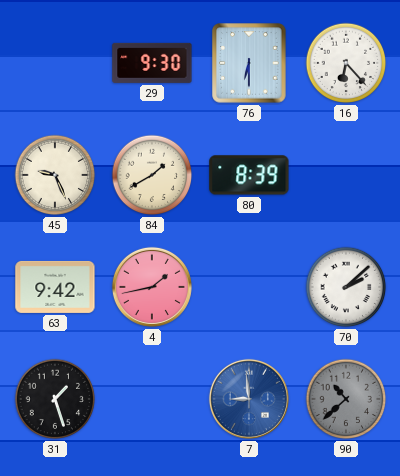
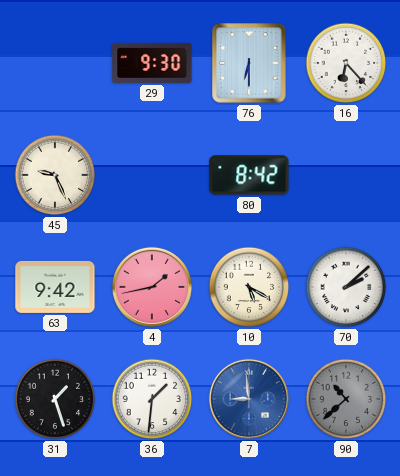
84: 1:40 -> none
80: 8:39 -> 8:42
10: none -> 5:20
36: none -> 1:31
